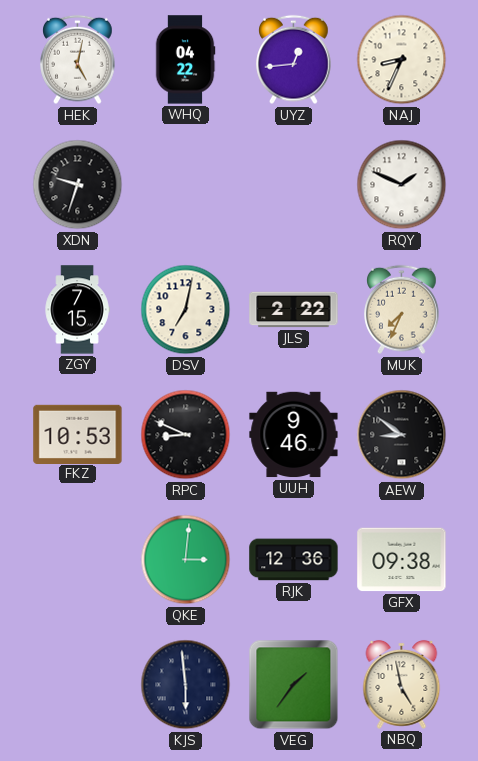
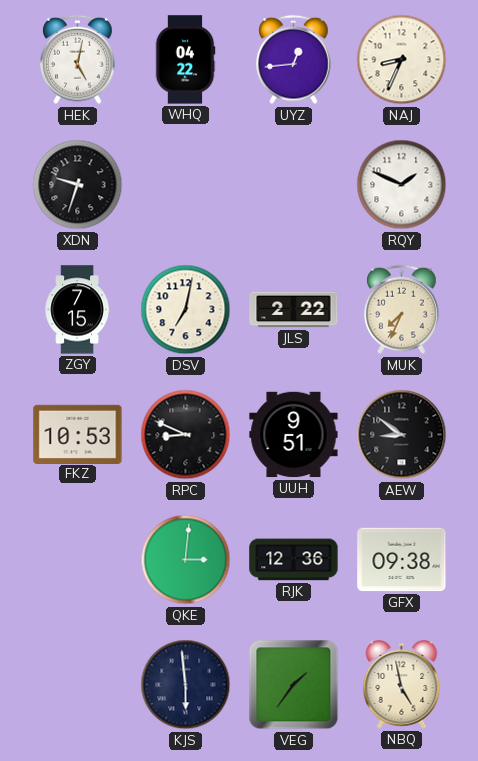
UUH: 9:46 -> 9:51
